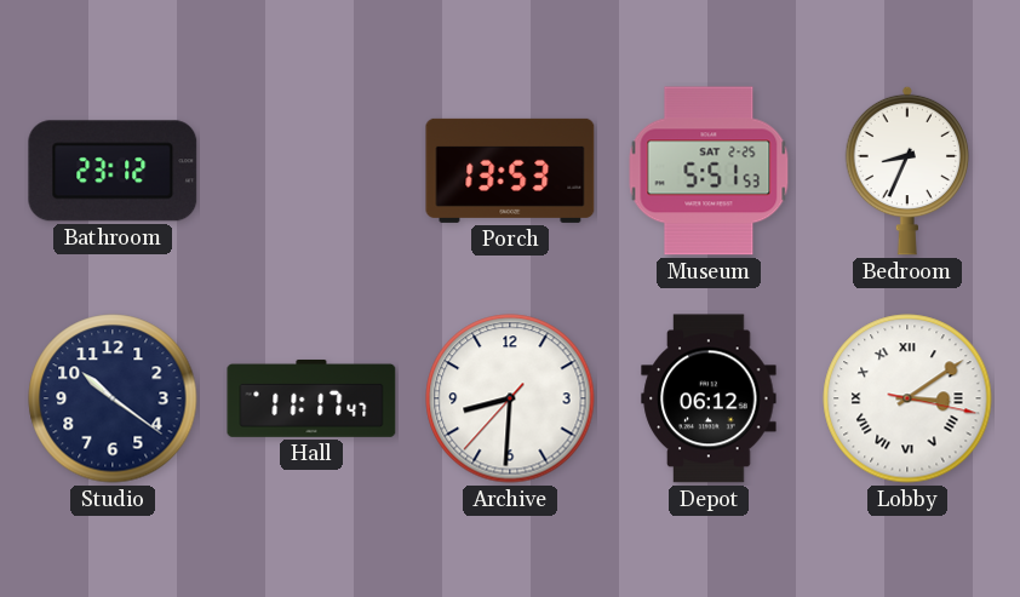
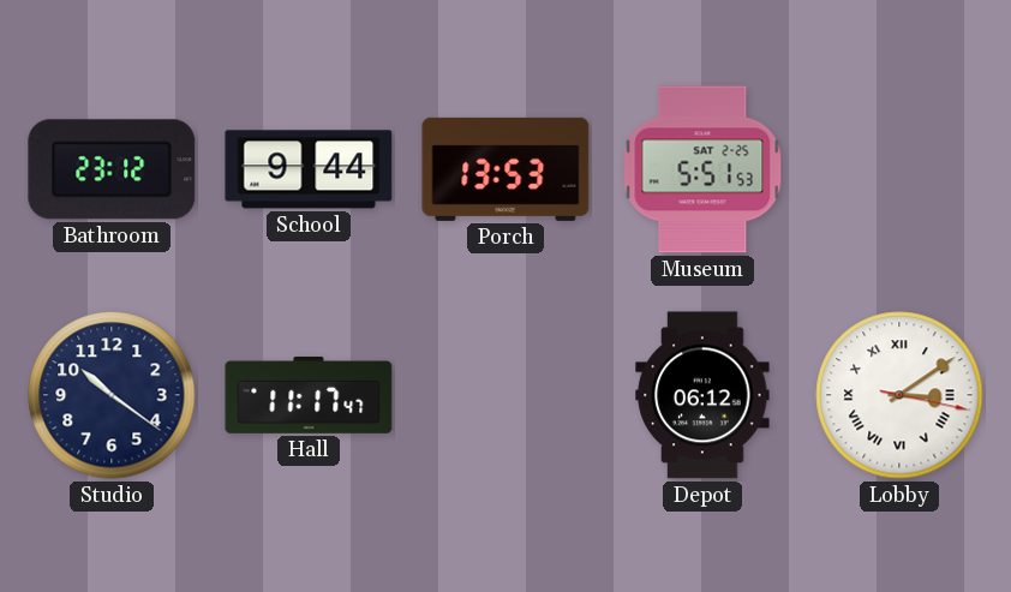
School: none -> 9:44
Bedroom: 8:34 -> none
Archive: 8:30 -> none
